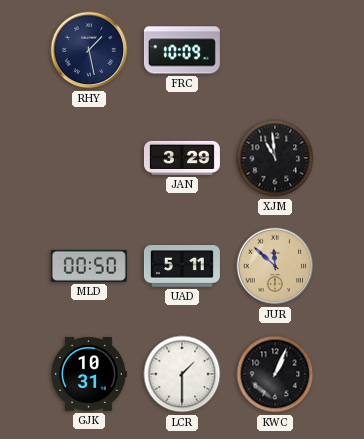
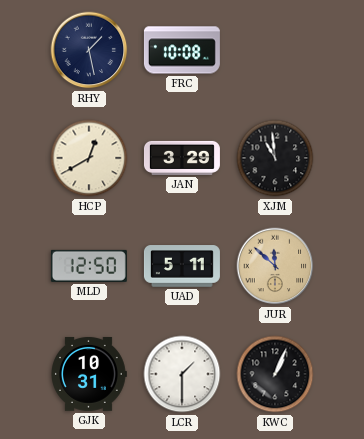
FRC: 10:09 -> 10:08
HCP: none -> 12:40
MLD: 00:50 -> 12:50
